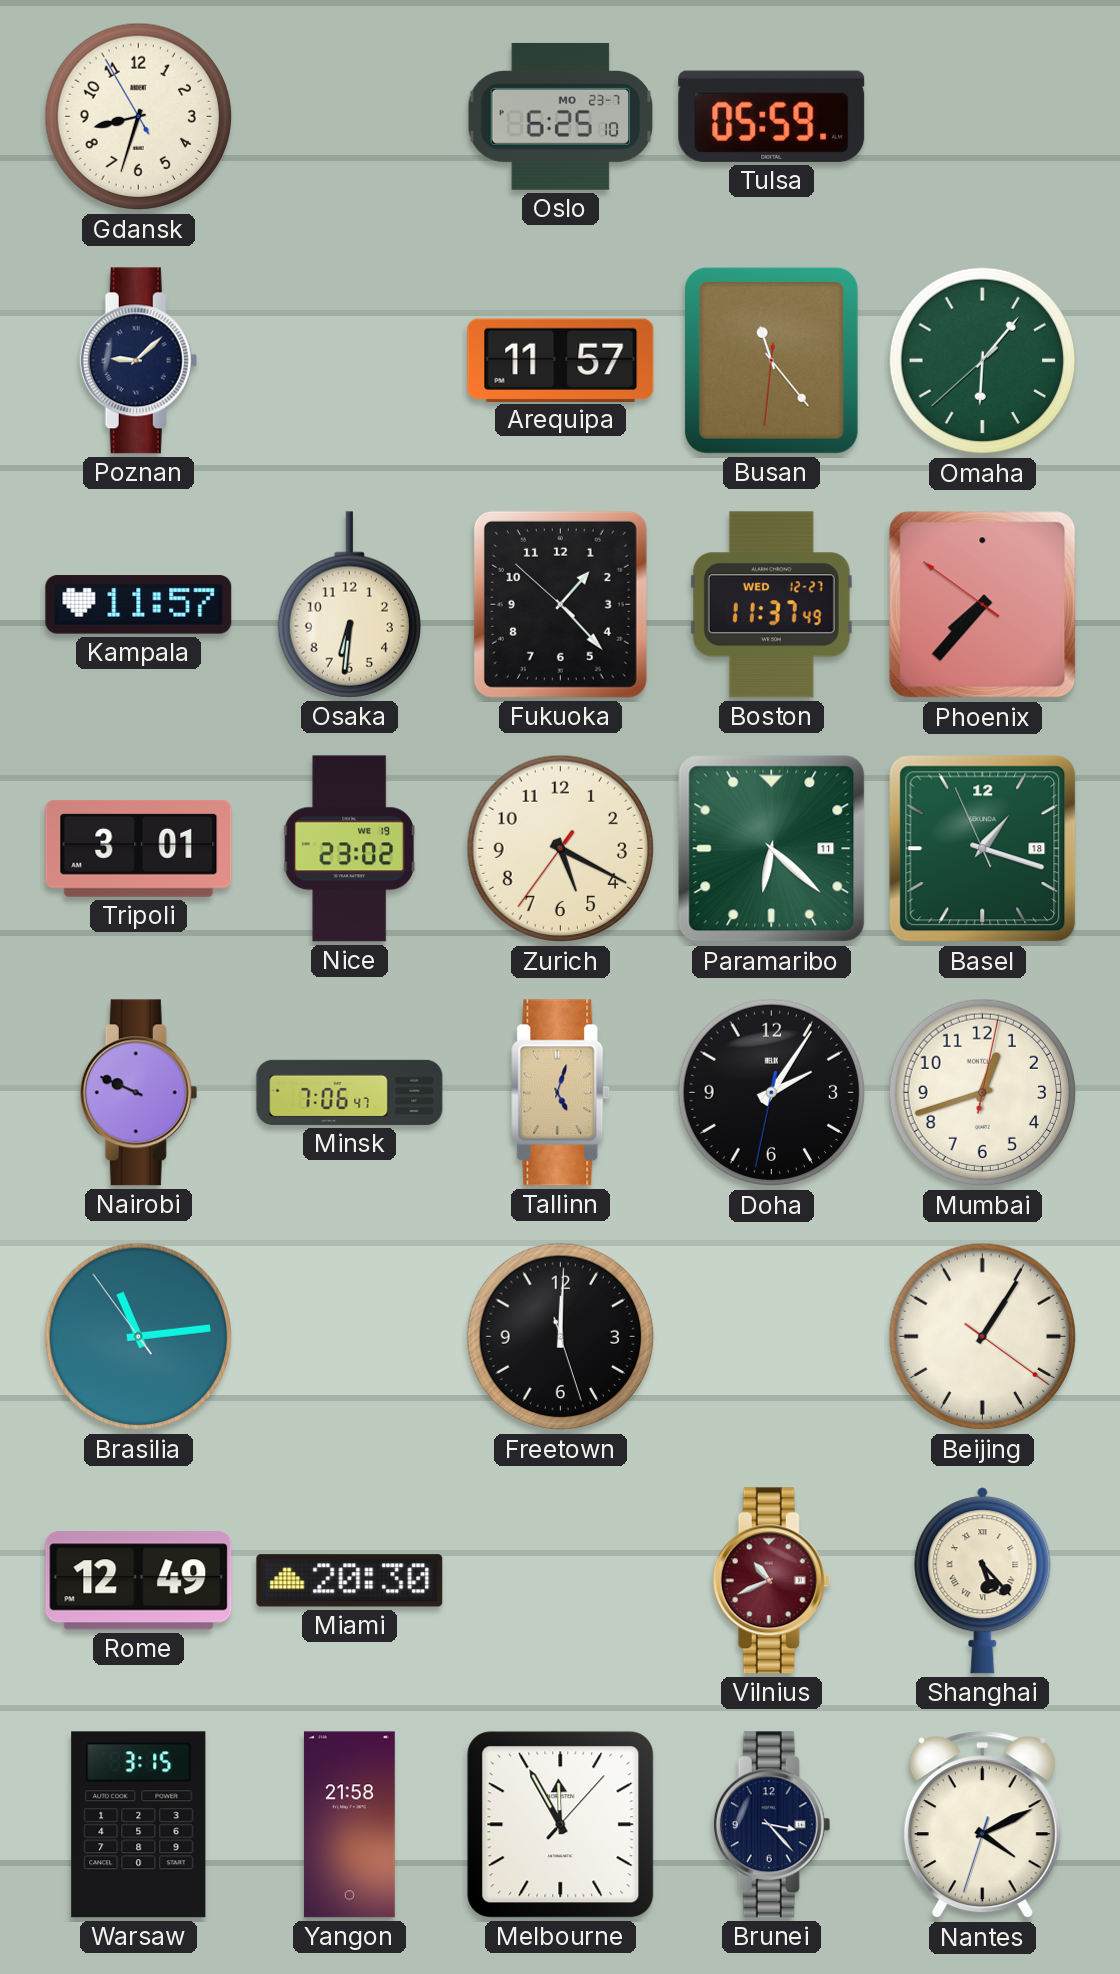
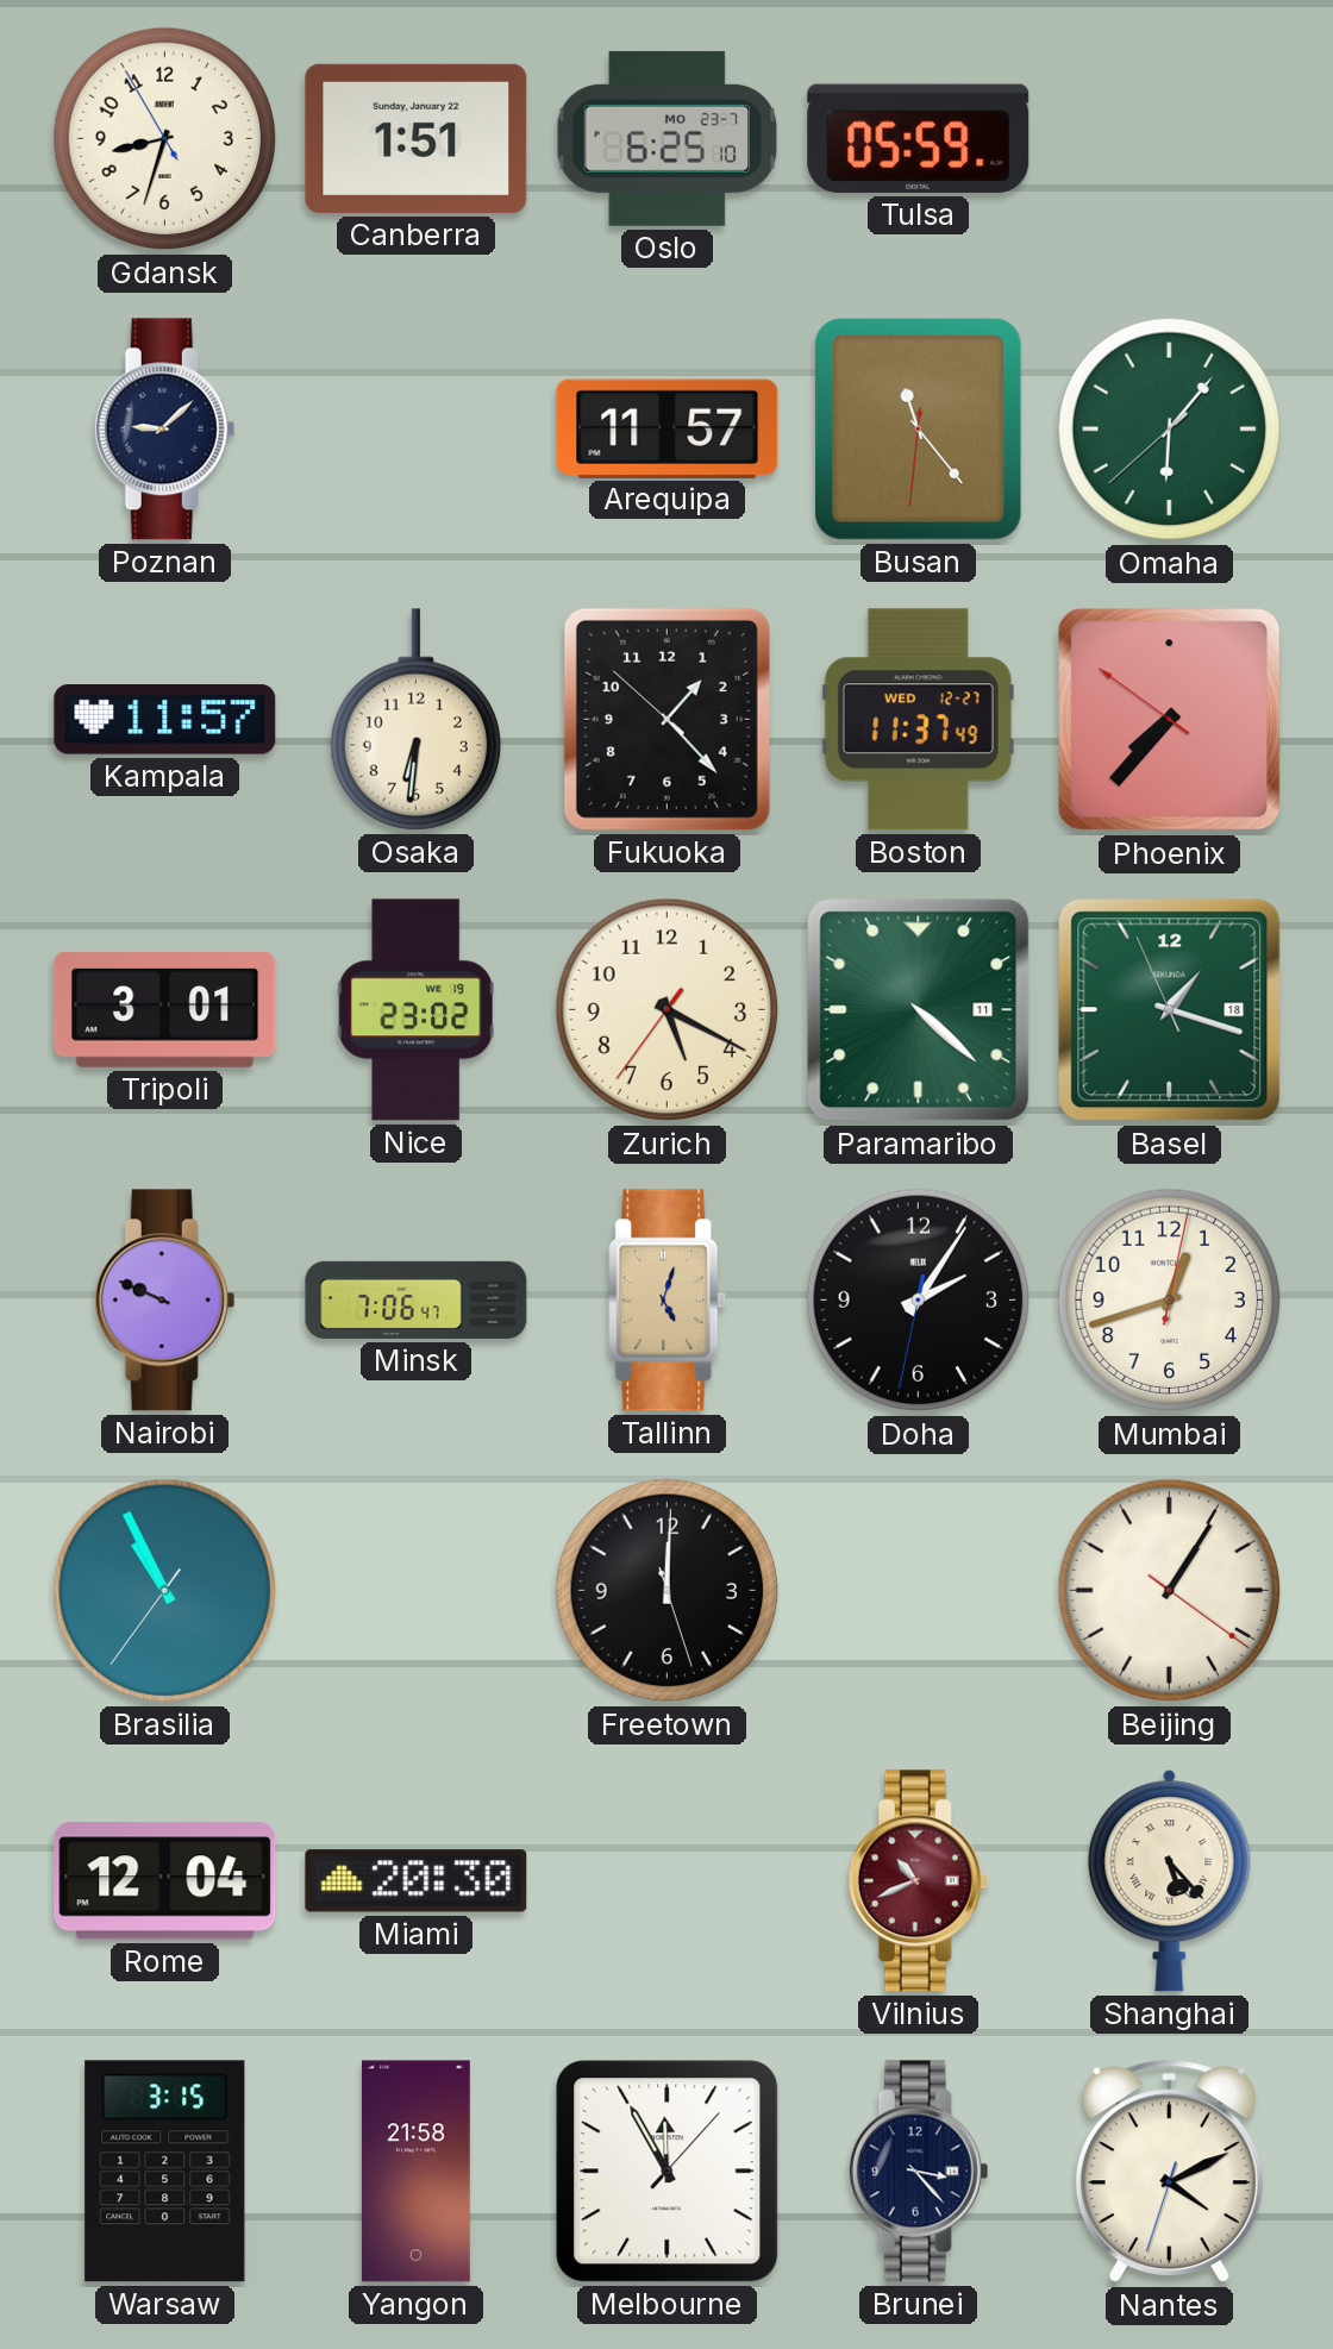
Canberra: none -> 1:51
Paramaribo: 6:22 -> 4:22
Brasilia: 11:13 -> 10:55
Rome: 12:49 -> 12:04
